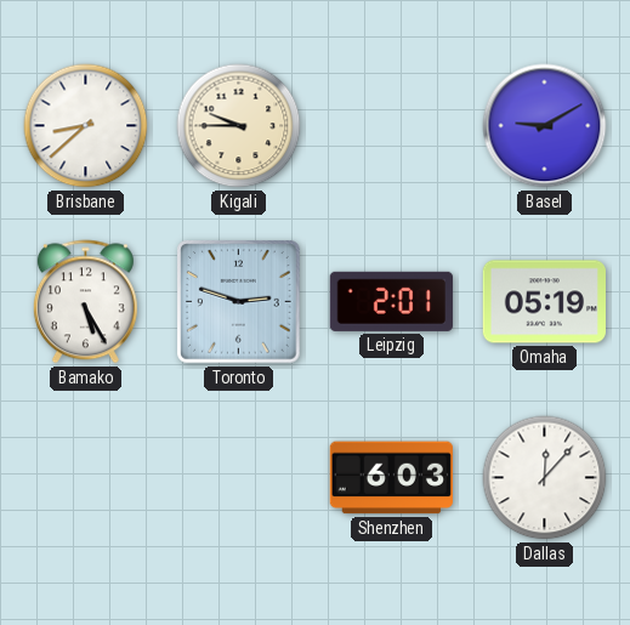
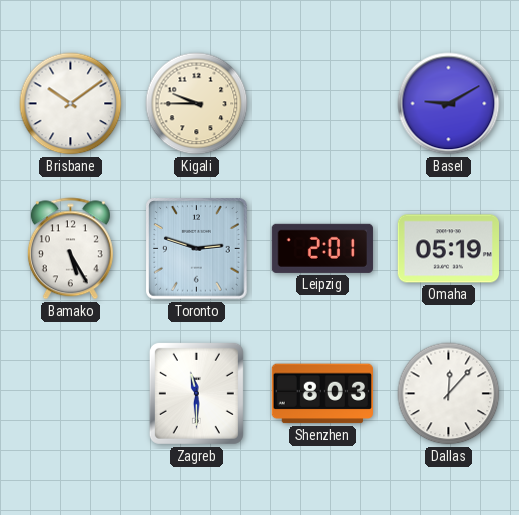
Brisbane: 8:38 -> 10:09
Zagreb: none -> 11:30
Shenzhen: 6:03 -> 8:03
